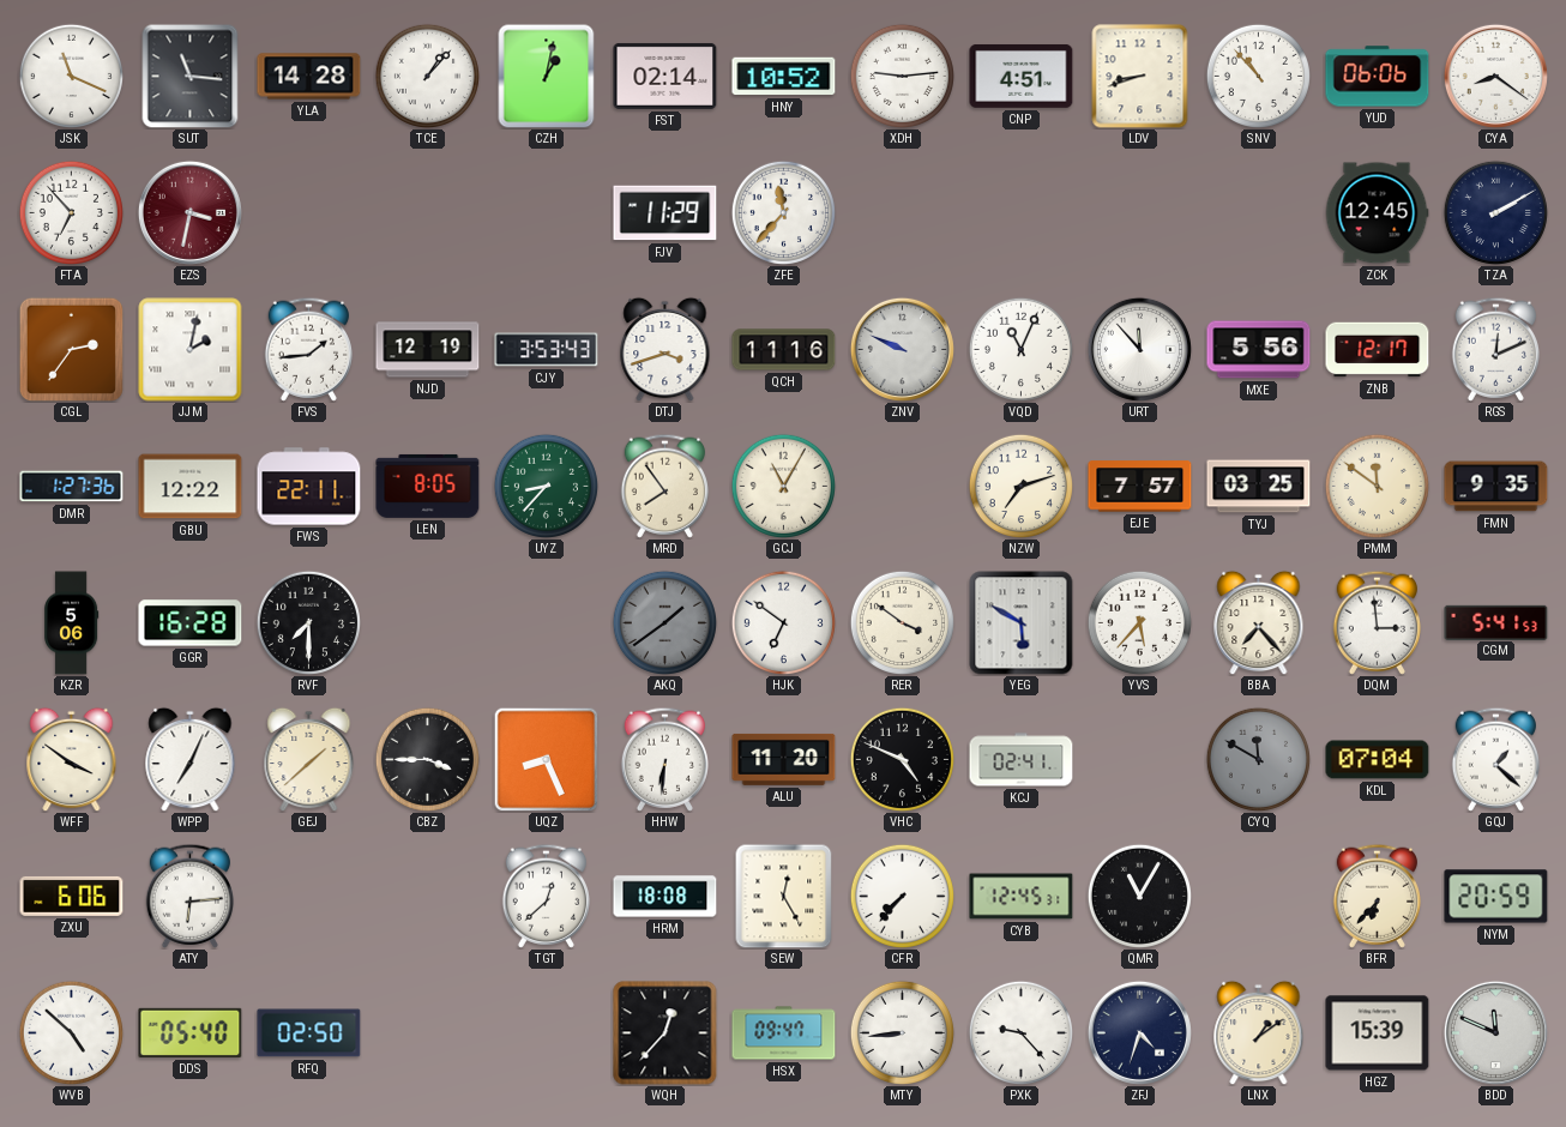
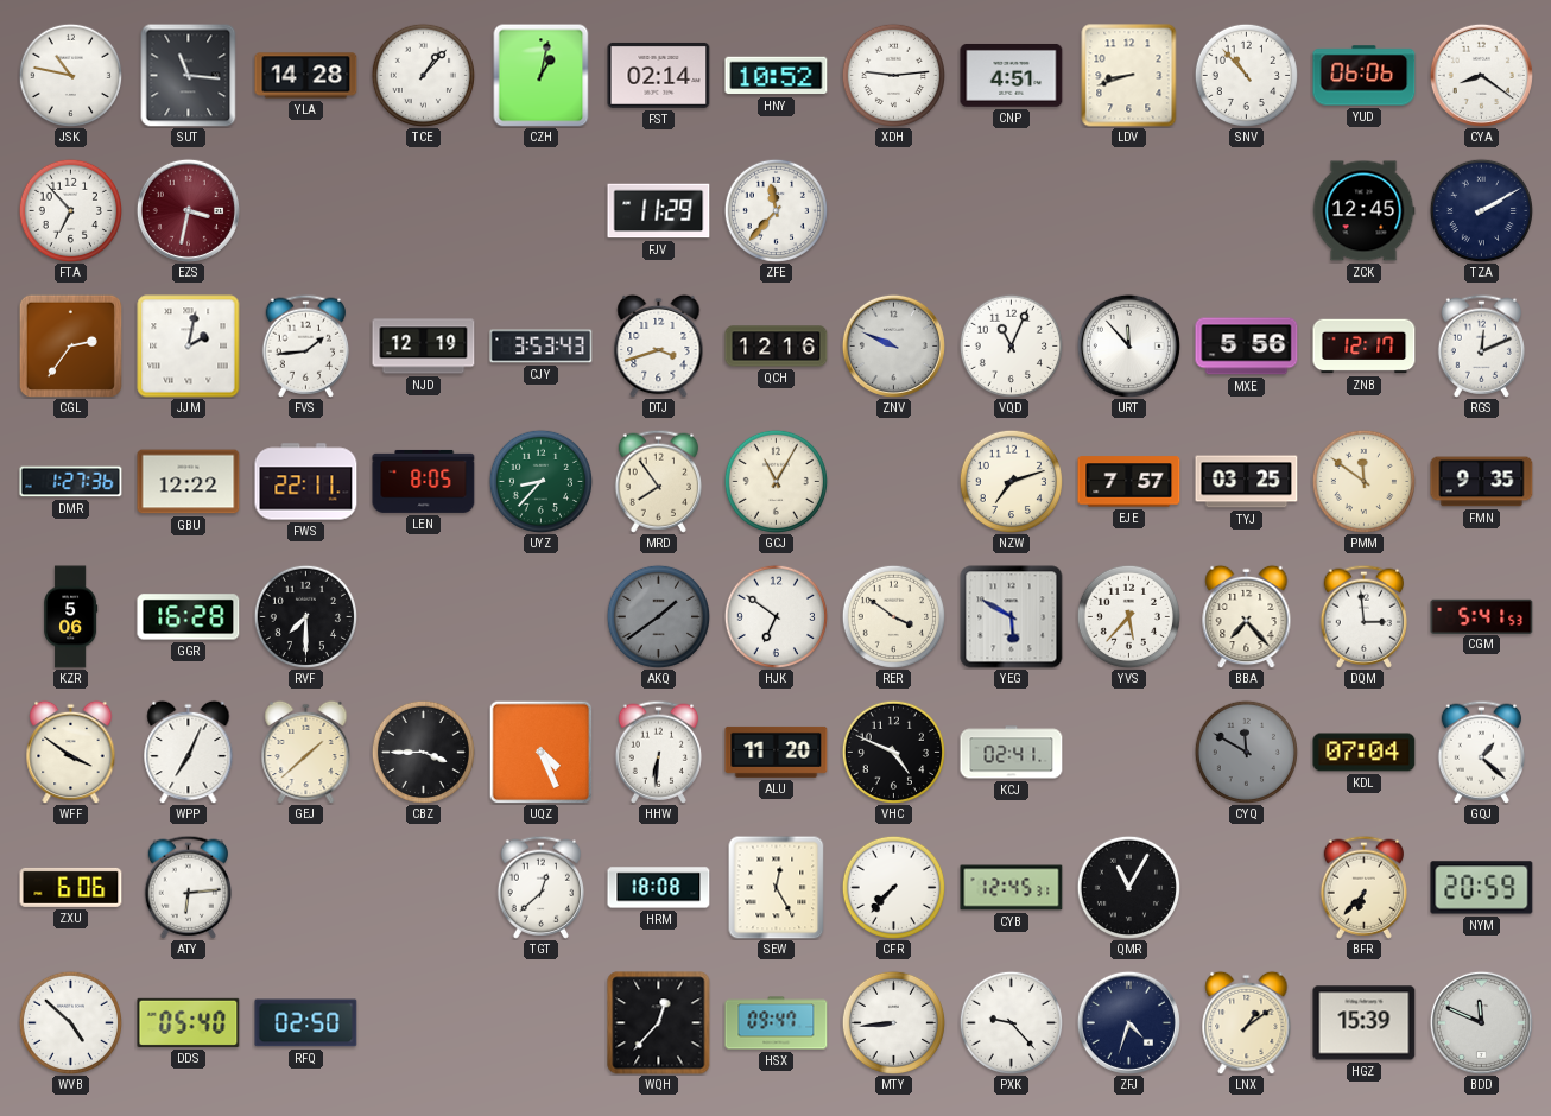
JSK: 11:19 -> 10:47
QCH: 11:16 -> 12:16
UQZ: 8:26 -> 4:26
